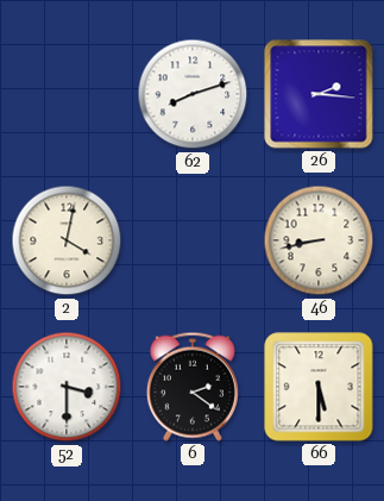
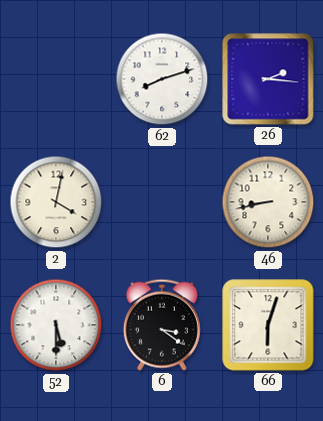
52: 3:30 -> 5:30
6: 2:21 -> 3:21
66: 5:30 -> 6:03
